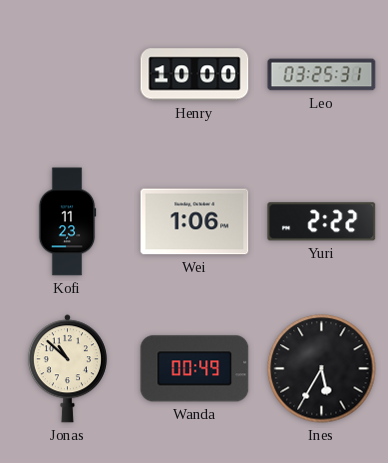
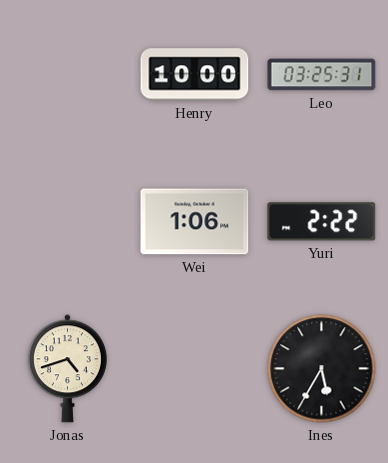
Kofi: 11:23 -> none
Jonas: 10:52 -> 4:42
Wanda: 00:49 -> none
